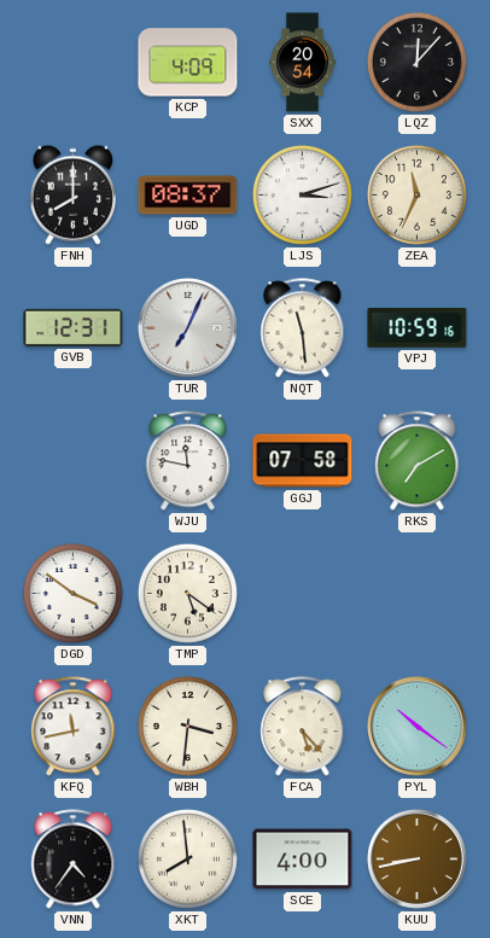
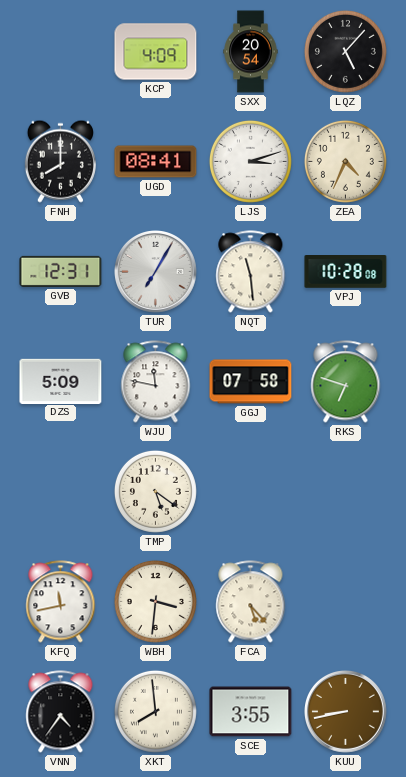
LQZ: 12:07 -> 5:07
UGD: 08:37 -> 08:41
ZEA: 11:34 -> 4:34
TUR: 7:04 -> 7:05
VPJ: 10:59 -> 10:28
DZS: none -> 5:09
RKS: 7:10 -> 6:48
DGD: 3:51 -> none
PYL: 10:21 -> none
SCE: 4:00 -> 3:55
